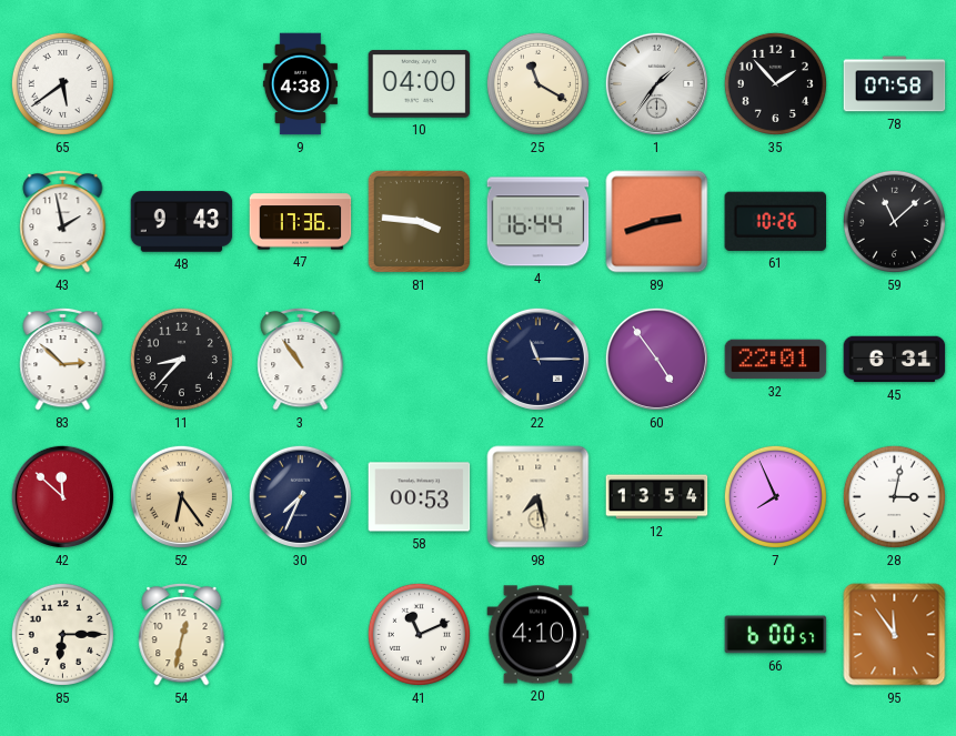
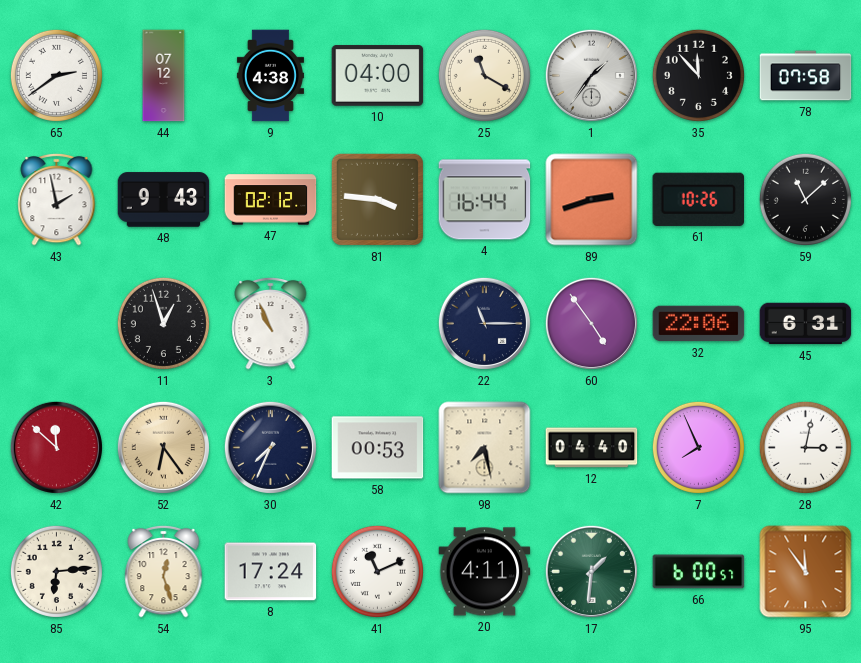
65: 5:39 -> 2:39
44: none -> 07:12
35: 1:53 -> 11:53
47: 17:36 -> 02:12
83: 2:52 -> none
11: 8:37 -> 12:57
3: 10:54 -> 10:56
32: 22:01 -> 22:06
12: 13:54 -> 04:40
85: 6:15 -> 6:14
54: 12:32 -> 12:27
8: none -> 17:24
20: 4:10 -> 4:11
17: none -> 1:31
